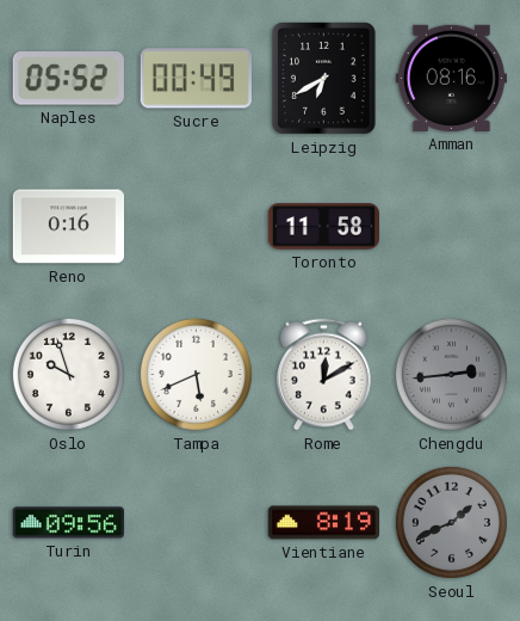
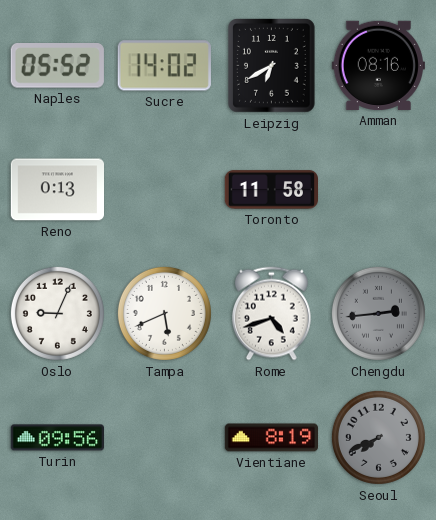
Sucre: 00:49 -> 14:02
Reno: 0:16 -> 0:13
Oslo: 9:57 -> 9:04
Rome: 12:10 -> 4:42
Seoul: 1:41 -> 7:41
